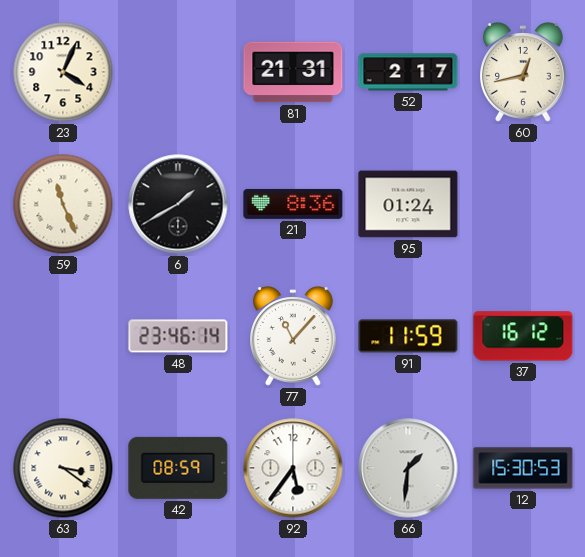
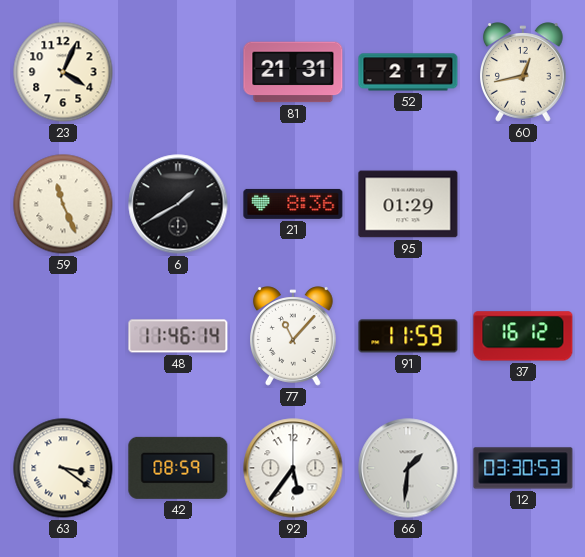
95: 01:24 -> 01:29
48: 23:46 -> 11:46
12: 15:30 -> 03:30
